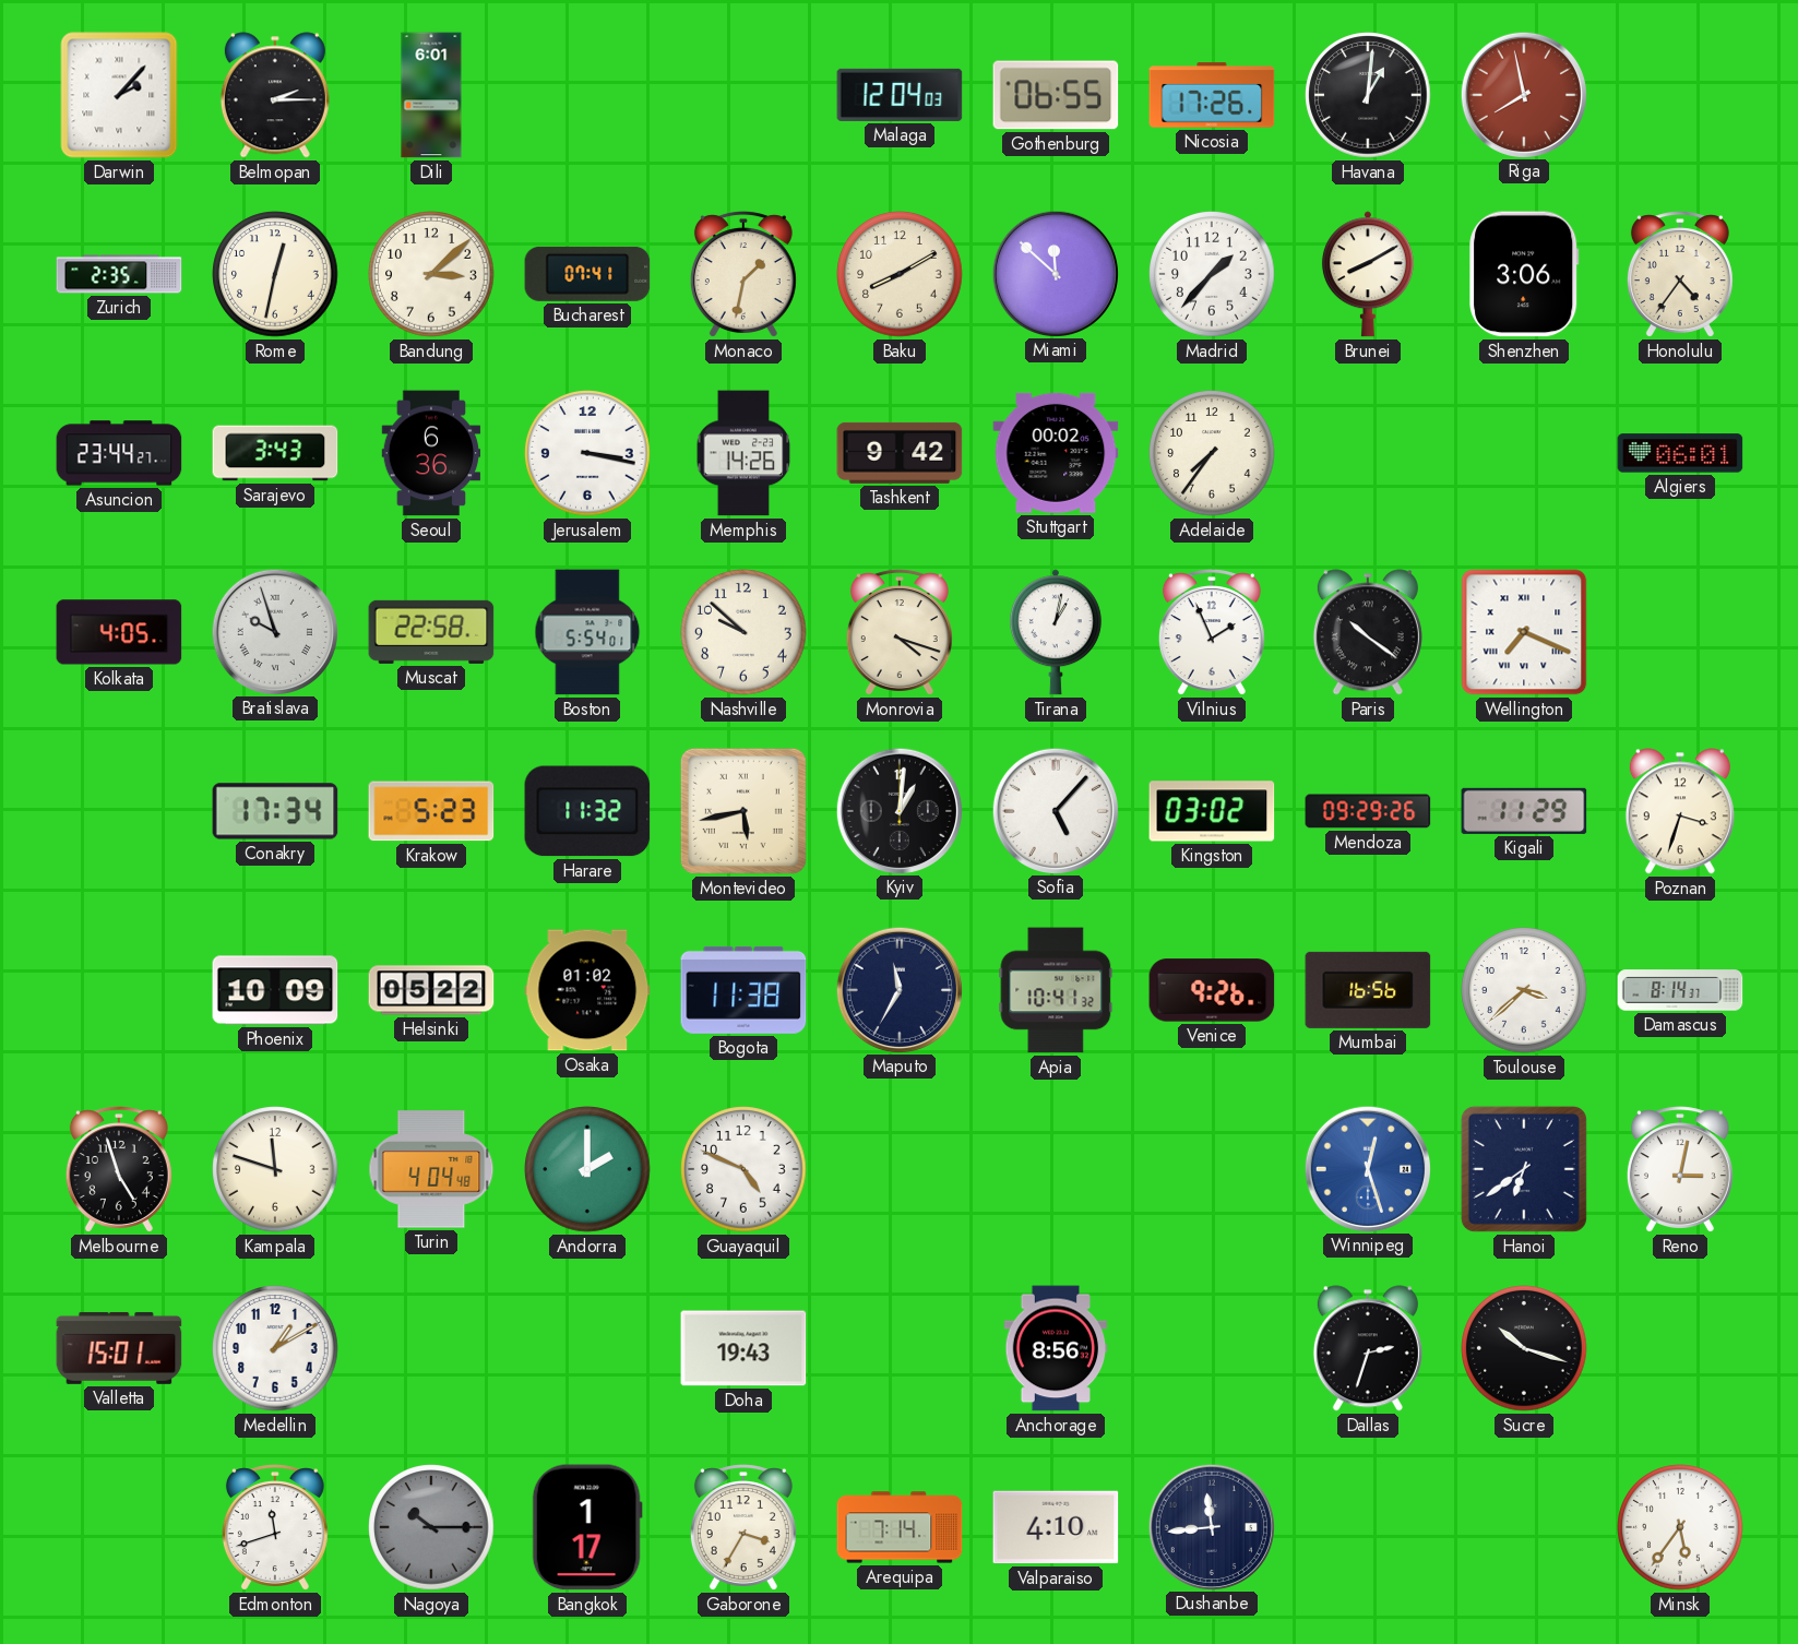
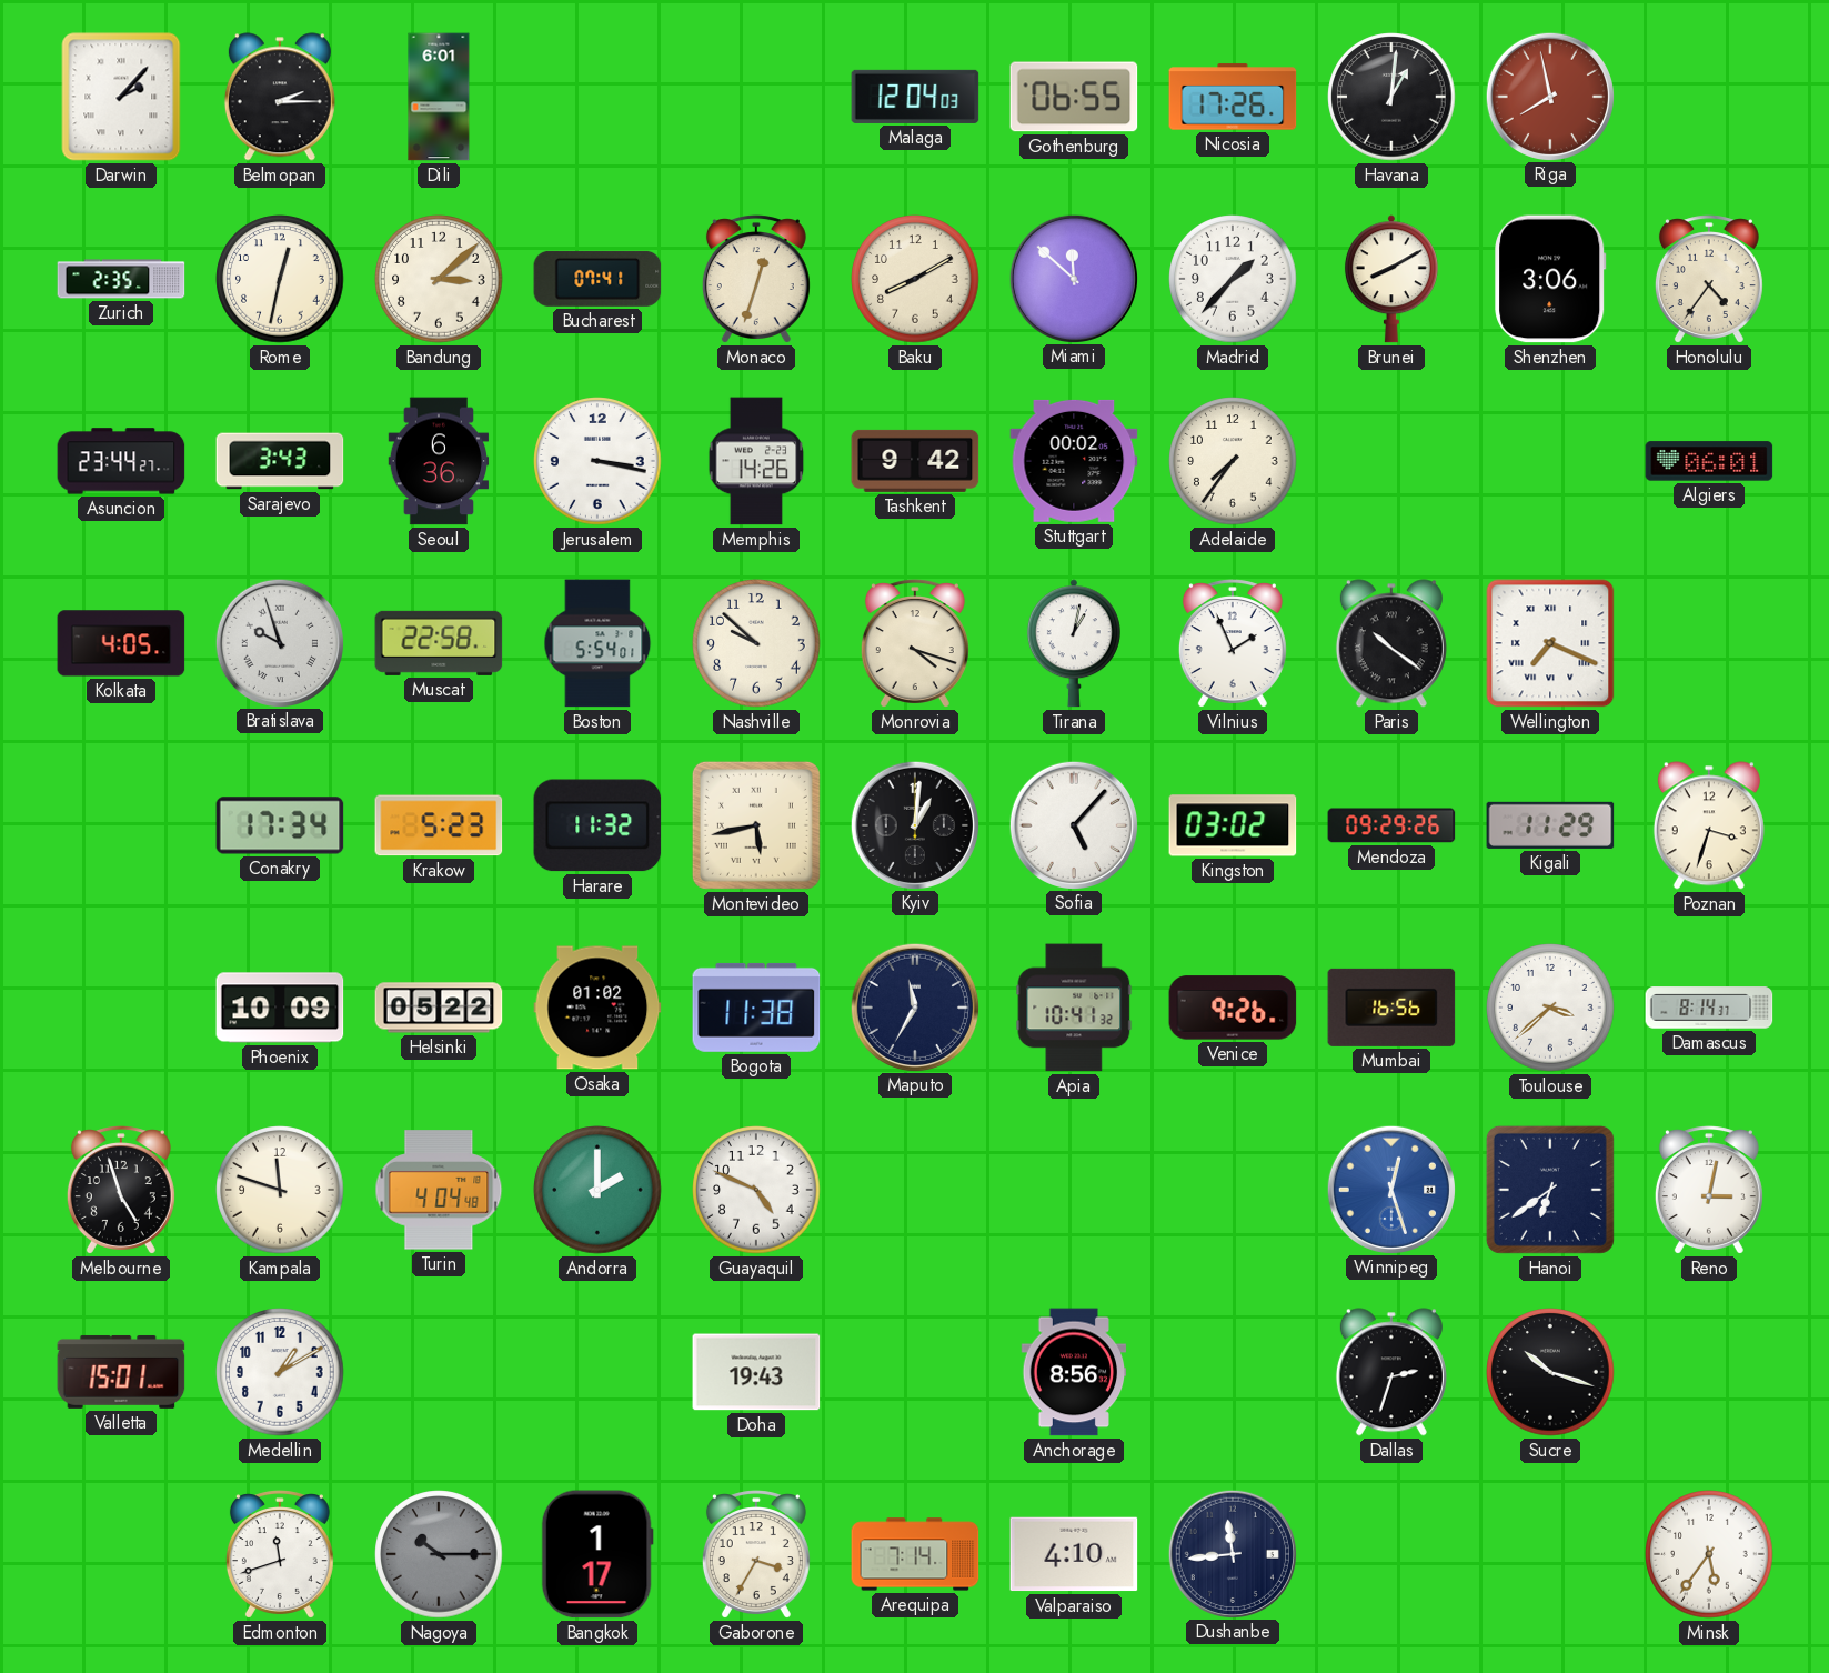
Monaco: 1:32 -> 12:33
